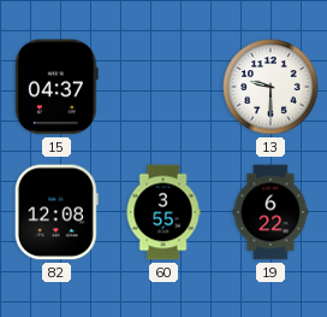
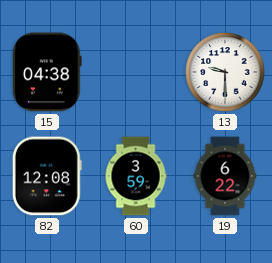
15: 04:37 -> 04:38
60: 3:55 -> 3:59
